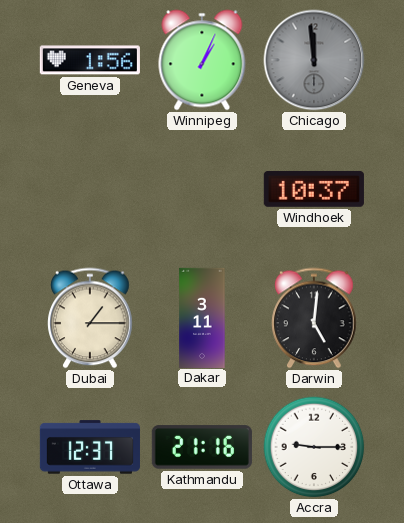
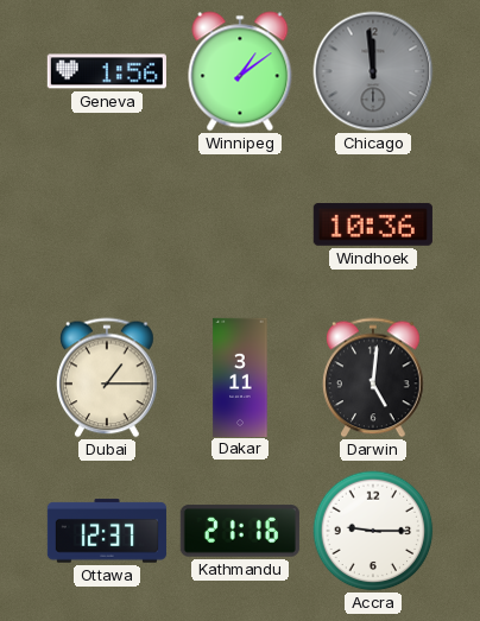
Winnipeg: 1:04 -> 1:09
Windhoek: 10:37 -> 10:36
